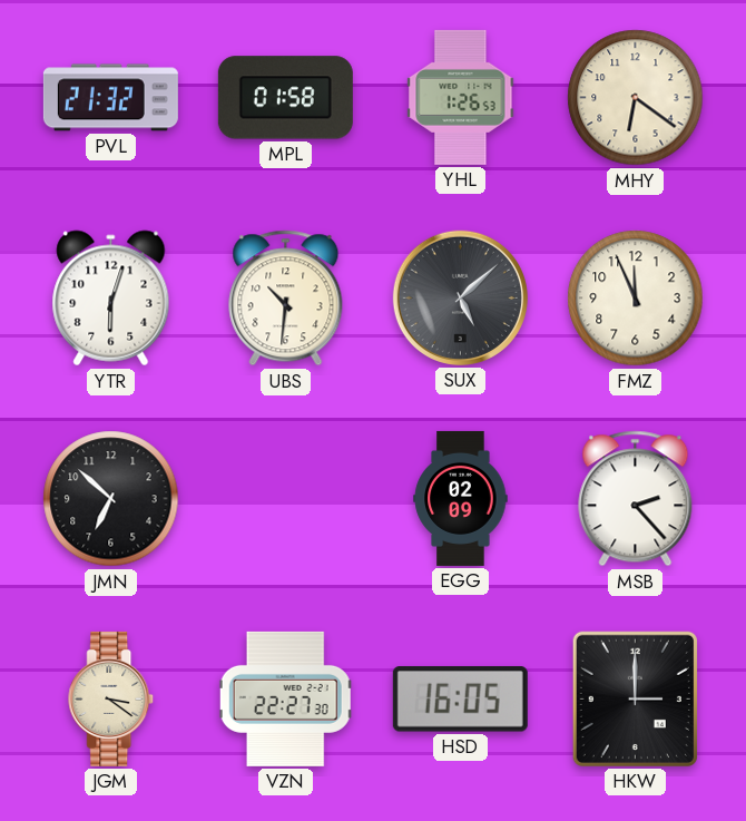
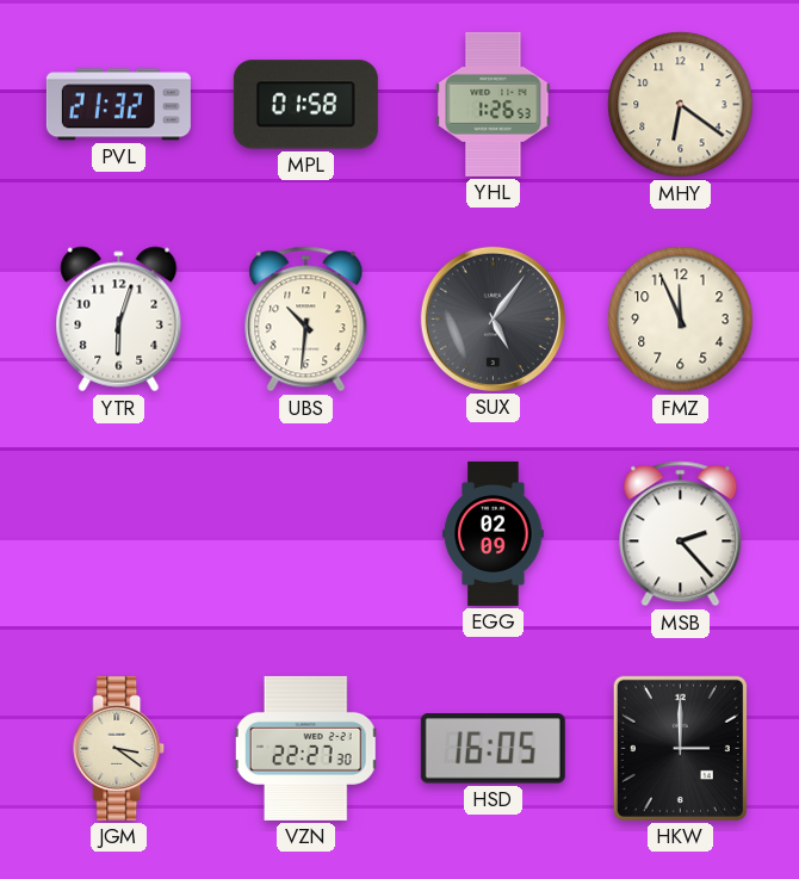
SUX: 5:08 -> 5:06
JMN: 6:52 -> none
